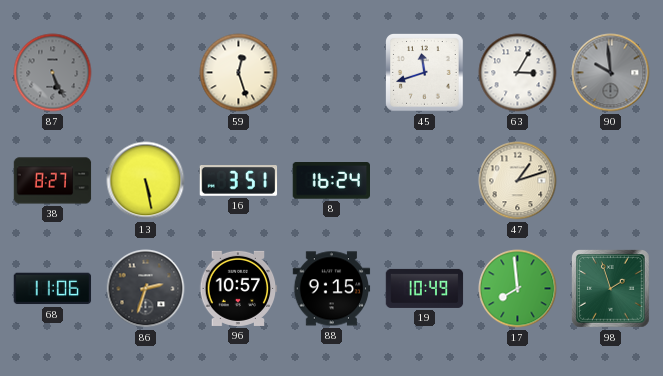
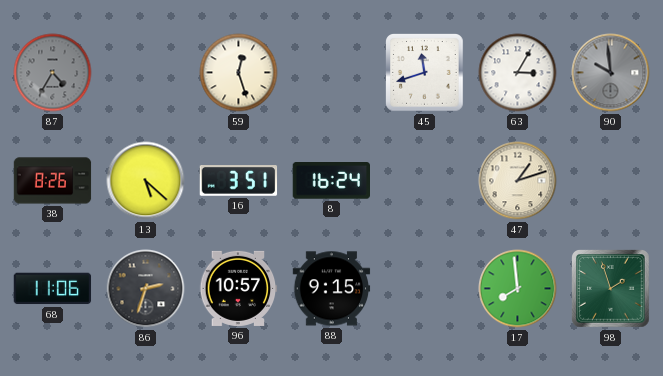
87: 5:26 -> 4:35
38: 8:27 -> 8:26
13: 5:28 -> 5:22
19: 10:49 -> none
